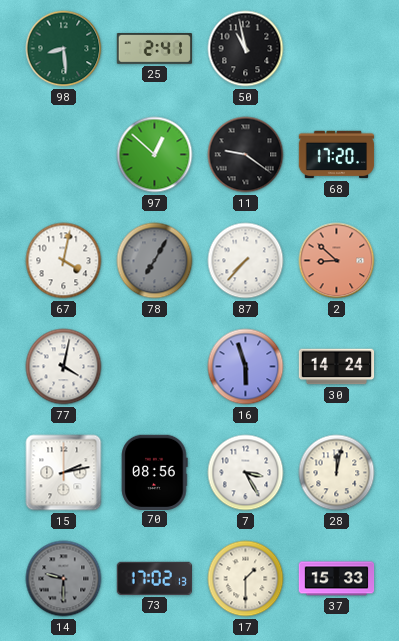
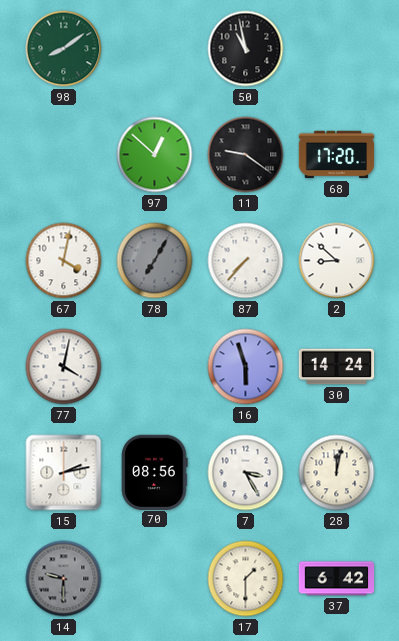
98: 8:29 -> 8:09
25: 2:41 -> none
2 dial: salmon -> white
73: 17:02 -> none
37: 15:33 -> 6:42
